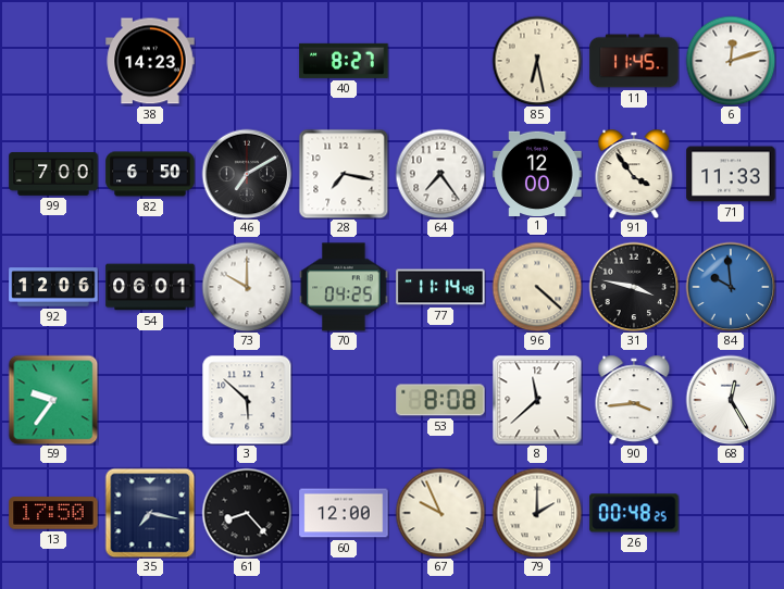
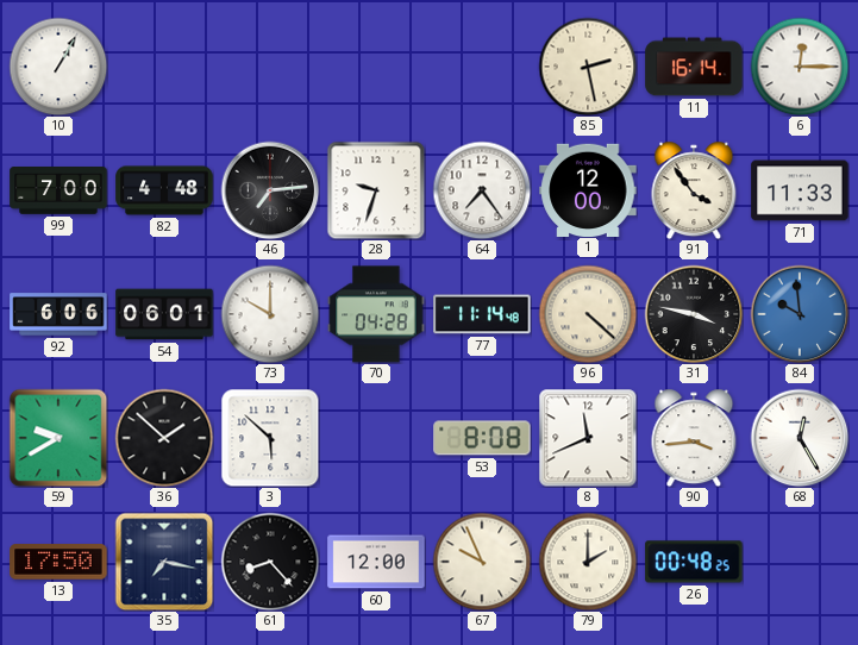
10: none -> 1:05
38: 14:23 -> none
40: 8:27 -> none
85: 6:28 -> 2:28
11: 11:45 -> 16:14
6: 12:12 -> 12:15
82: 6:50 -> 4:48
46: 7:10 -> 7:14
28: 7:17 -> 9:33
92: 12:06 -> 6:06
70: 04:25 -> 04:28
59: 9:36 -> 9:40
36: none -> 1:52
8: 11:38 -> 11:41
